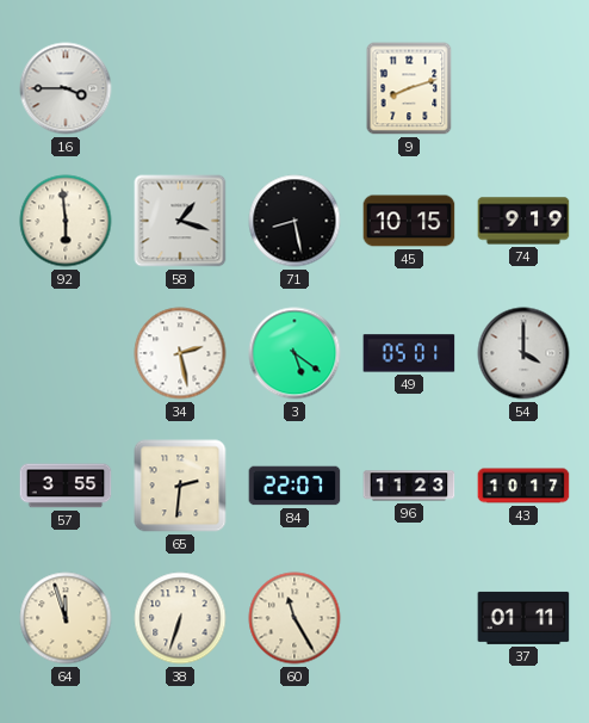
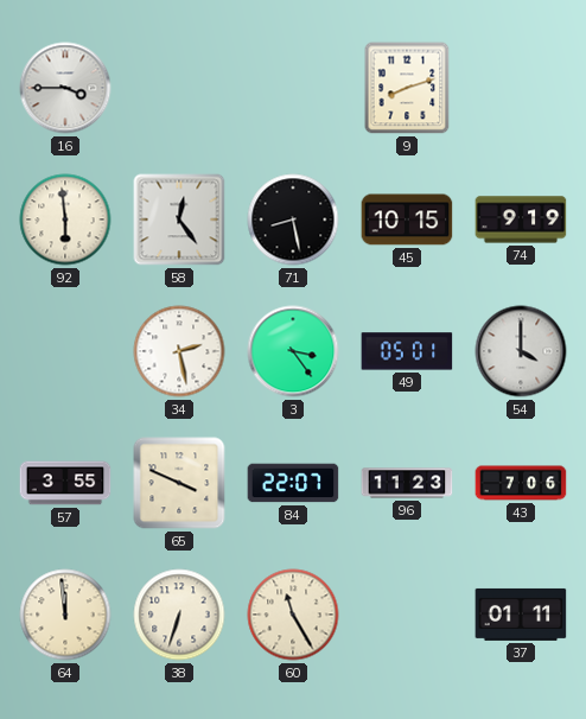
58: 1:18 -> 12:24
3: 5:21 -> 3:24
65: 2:31 -> 3:49
43: 10:17 -> 7:06
64: 11:57 -> 11:59
